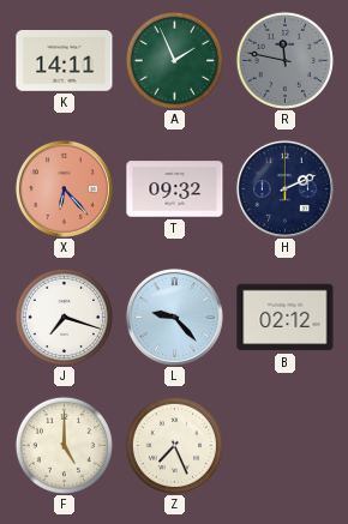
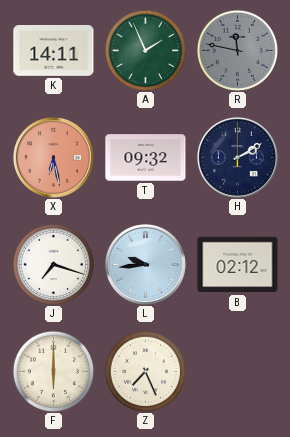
X: 6:23 -> 6:28
H: 2:11 -> 2:10
L: 9:23 -> 9:44
F: 5:00 -> 6:00
